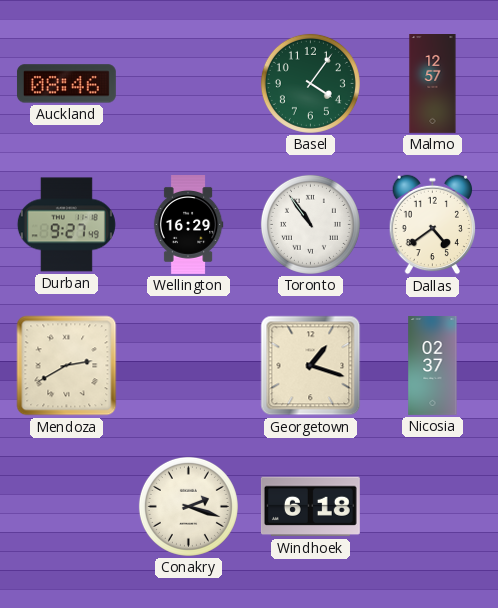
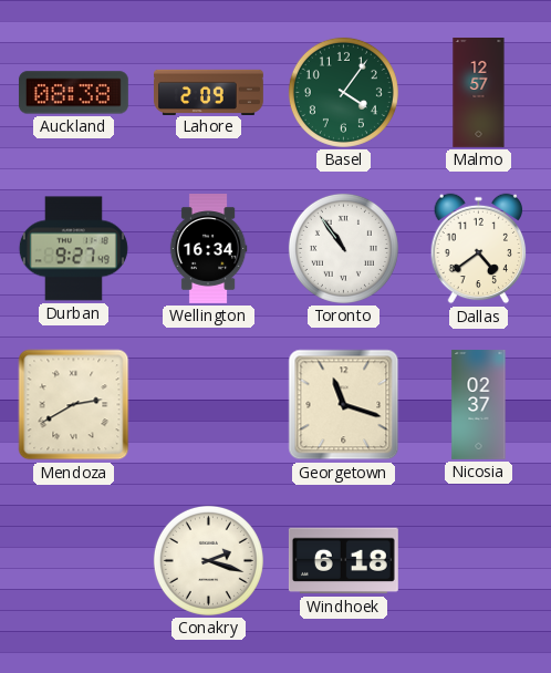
Auckland: 08:46 -> 08:38
Lahore: none -> 2:09
Wellington: 16:29 -> 16:34
Georgetown: 1:18 -> 11:18
